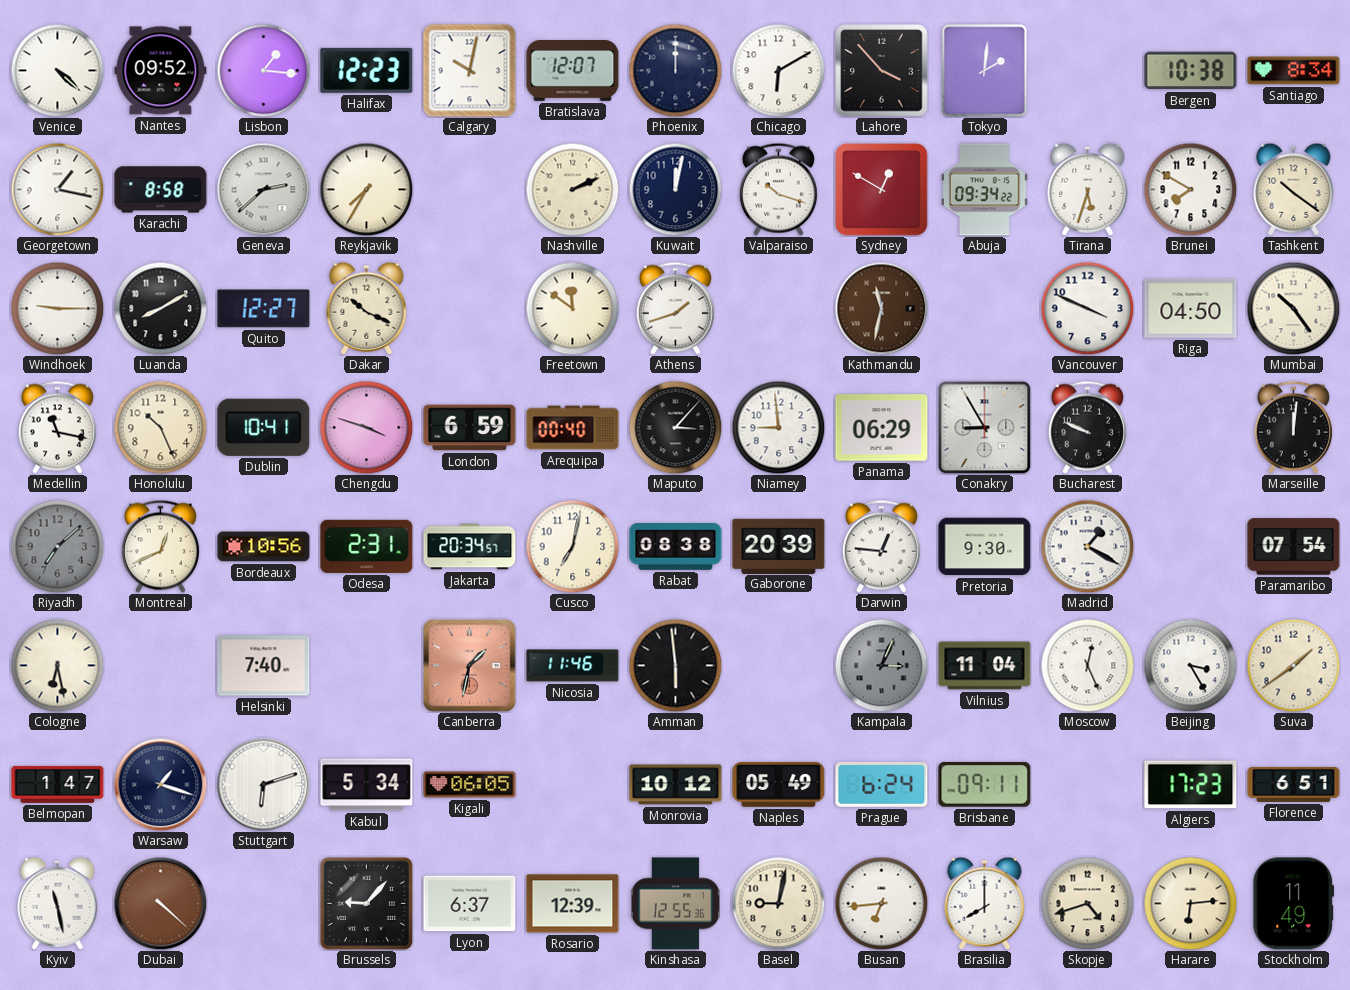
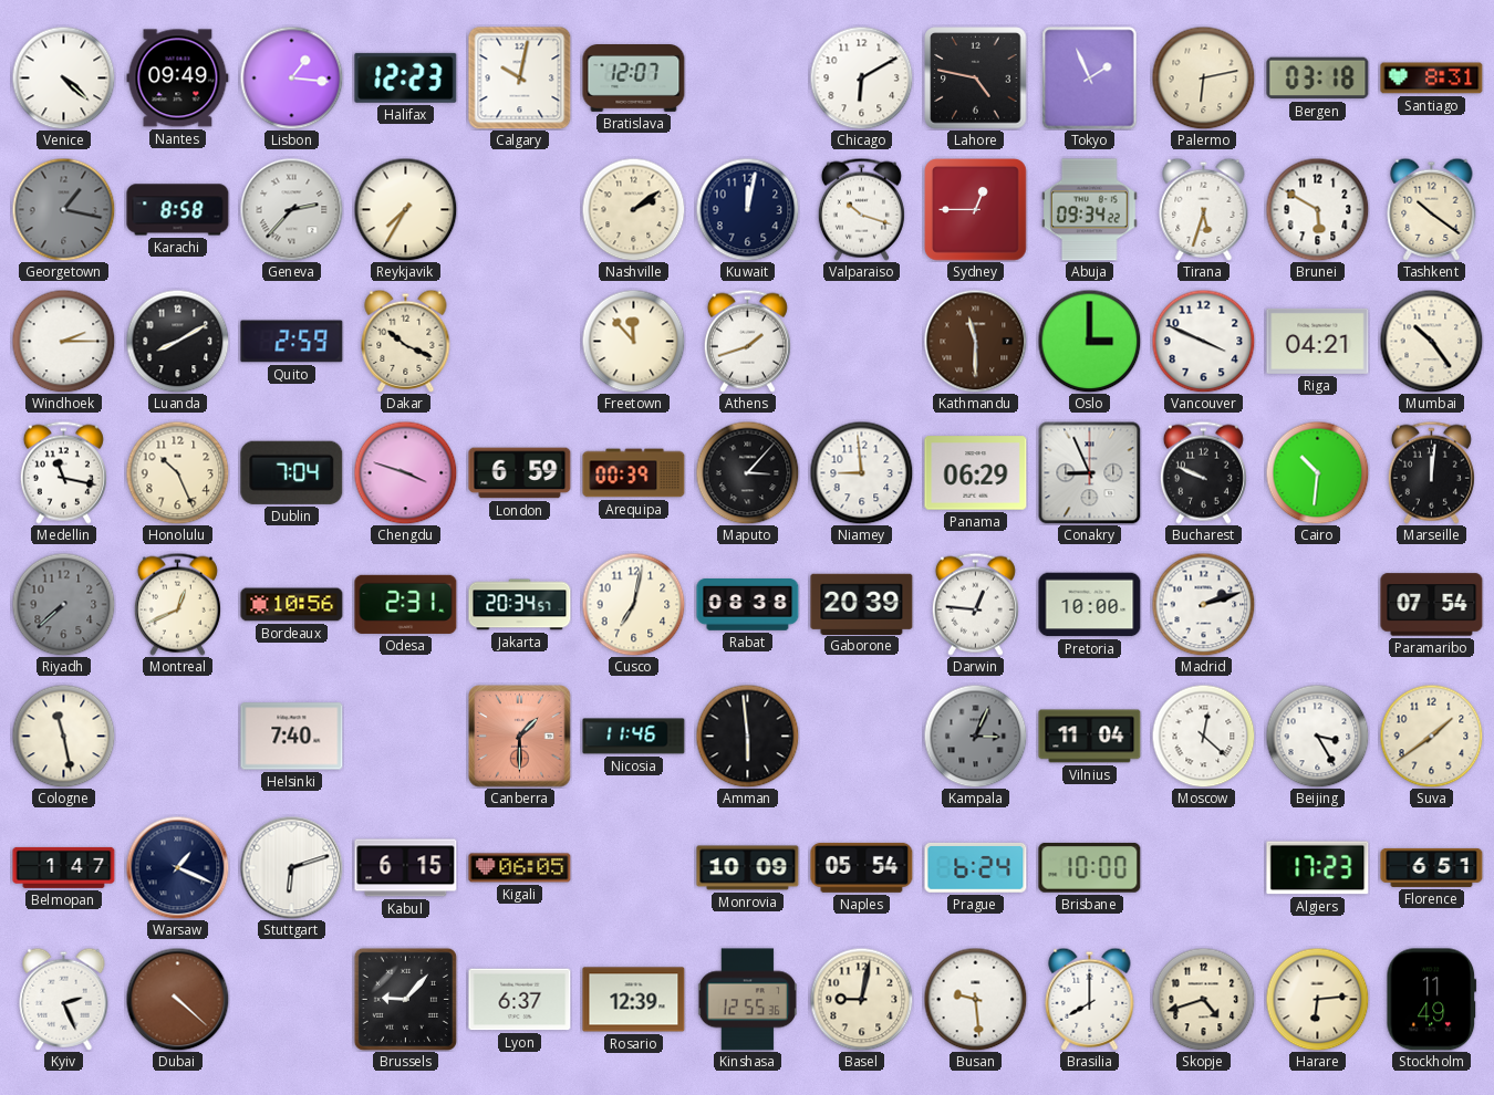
Nantes: 09:52 -> 09:49
Phoenix: 12:00 -> none
Lahore: 3:53 -> 4:47
Tokyo: 2:01 -> 1:56
Palermo: none -> 6:13
Bergen: 10:38 -> 03:18
Santiago: 8:34 -> 8:31
Georgetown dial: white -> grey
Geneva: 2:38 -> 2:37
Nashville: 2:11 -> 2:09
Sydney: 12:50 -> 12:45
Brunei: 7:50 -> 5:50
Windhoek: 9:15 -> 2:15
Quito: 12:27 -> 2:59
Freetown: 11:51 -> 11:53
Kathmandu: 11:32 -> 11:30
Oslo: none -> 3:00
Riga: 04:50 -> 04:21
Dublin: 10:41 -> 7:04
Arequipa: 00:40 -> 00:39
Conakry: 8:55 -> 8:56
Cairo: none -> 10:31
Riyadh: 7:08 -> 7:38
Pretoria: 9:30 -> 10:00
Madrid: 1:20 -> 2:12
Cologne: 6:28 -> 11:28
Canberra: 1:32 -> 1:30
Moscow: 12:26 -> 12:22
Warsaw: 1:18 -> 1:19
Kabul: 5:34 -> 6:15
Monrovia: 10:12 -> 10:09
Naples: 05:49 -> 05:54
Brisbane: 09:11 -> 10:00
Kyiv: 11:28 -> 2:26
Busan: 6:44 -> 9:29
